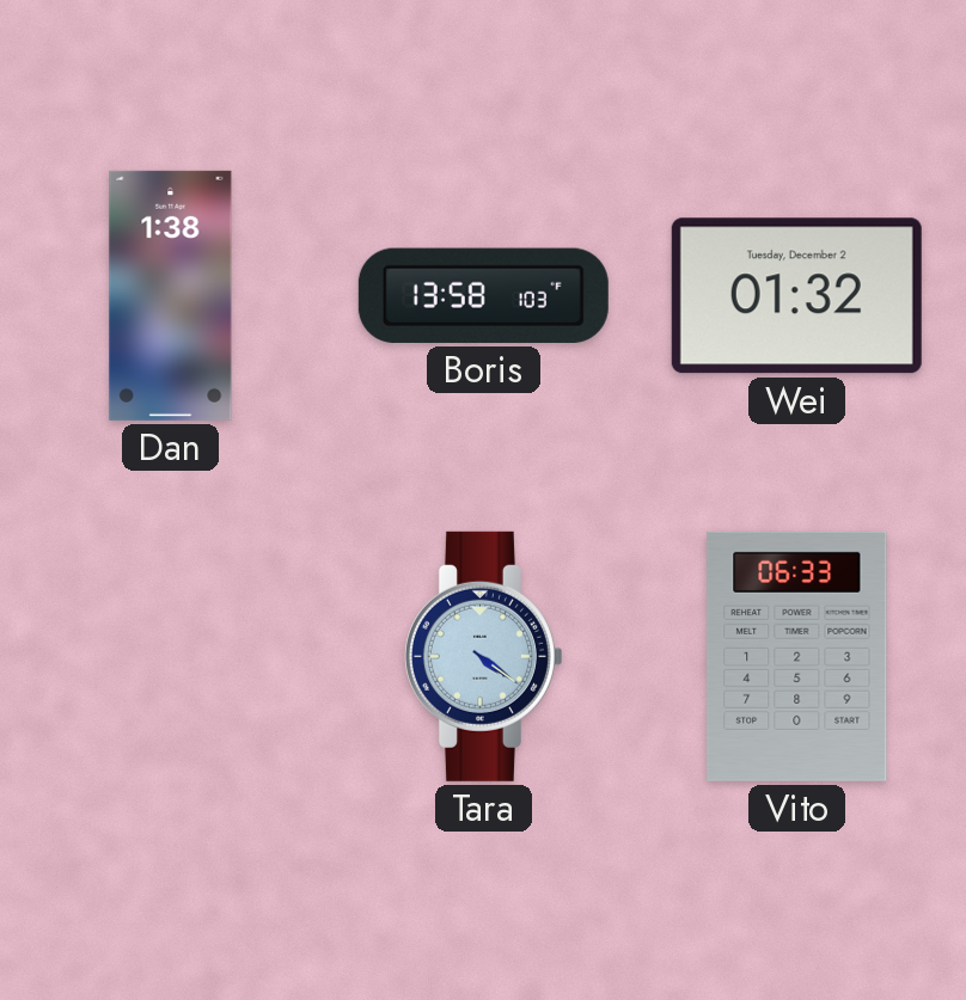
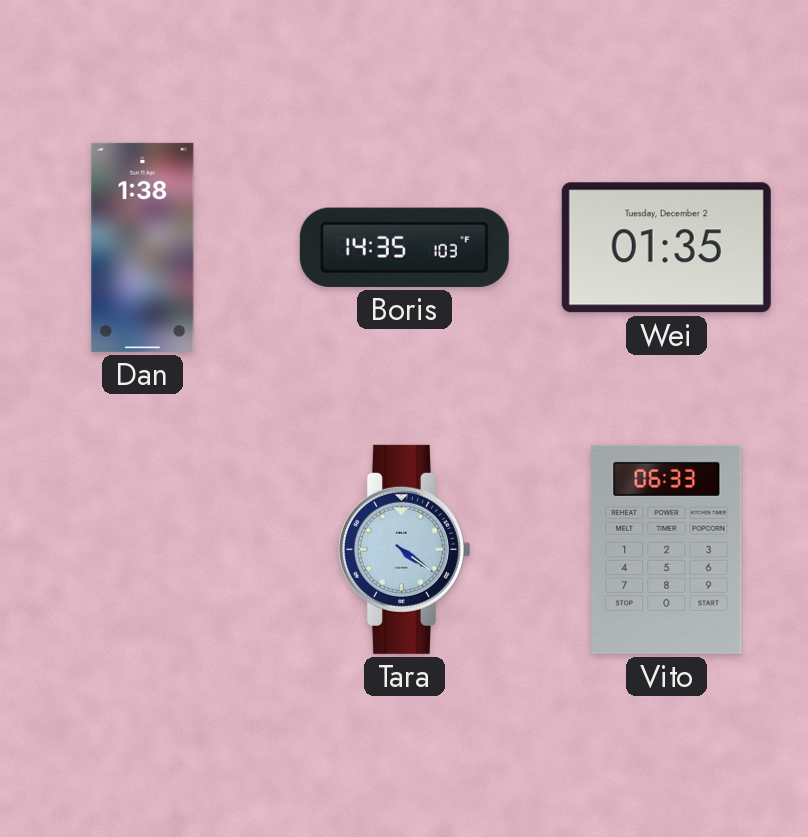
Boris: 13:58 -> 14:35
Wei: 01:32 -> 01:35
